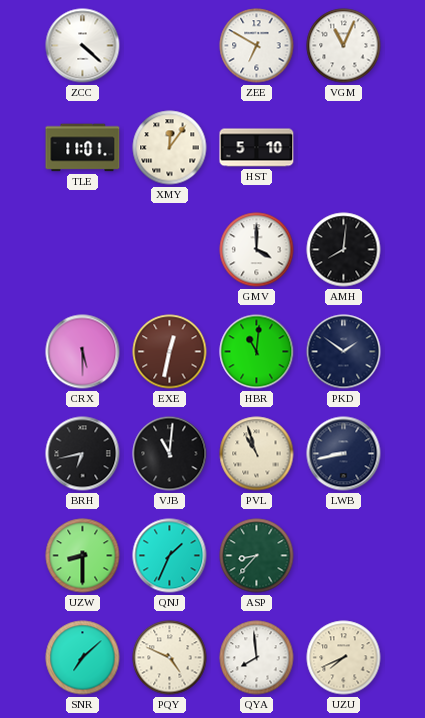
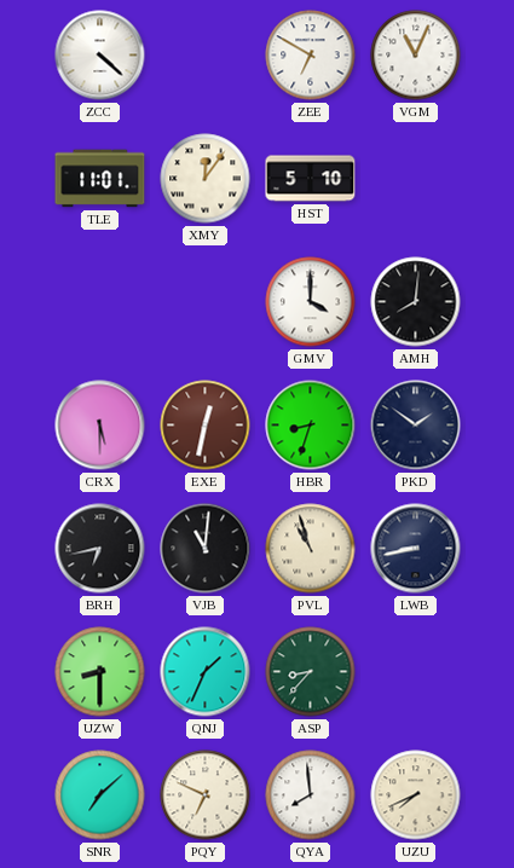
HBR: 11:01 -> 8:33
PQY: 4:49 -> 6:49
